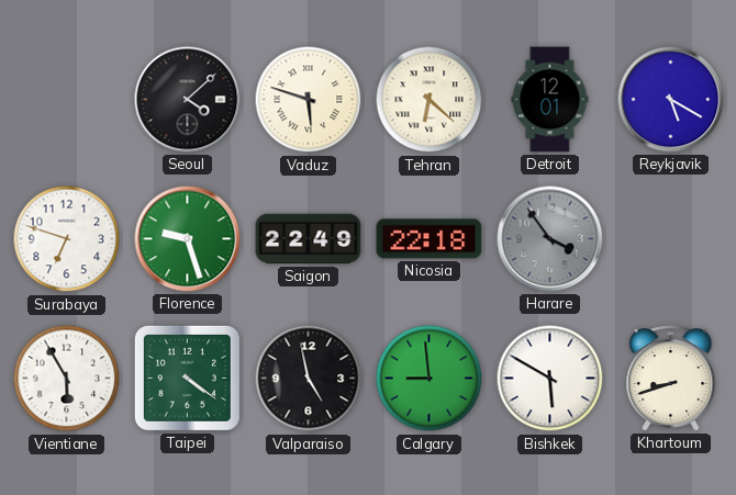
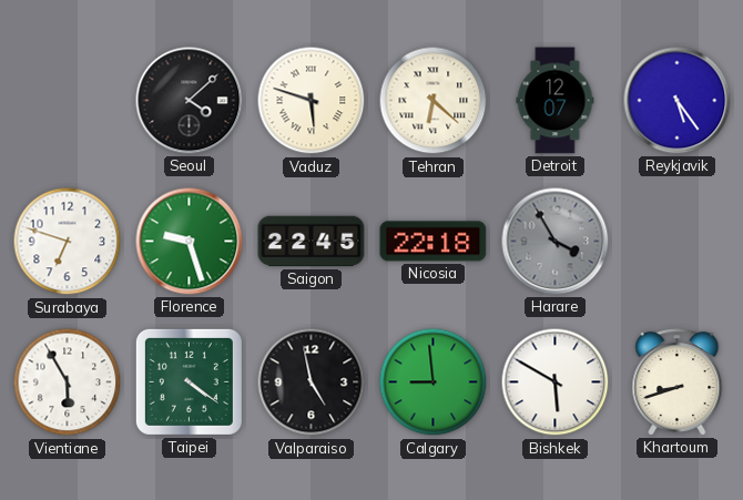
Detroit: 12:01 -> 12:07
Reykjavik: 5:20 -> 5:24
Saigon: 22:49 -> 22:45
Harare: 3:54 -> 3:55
